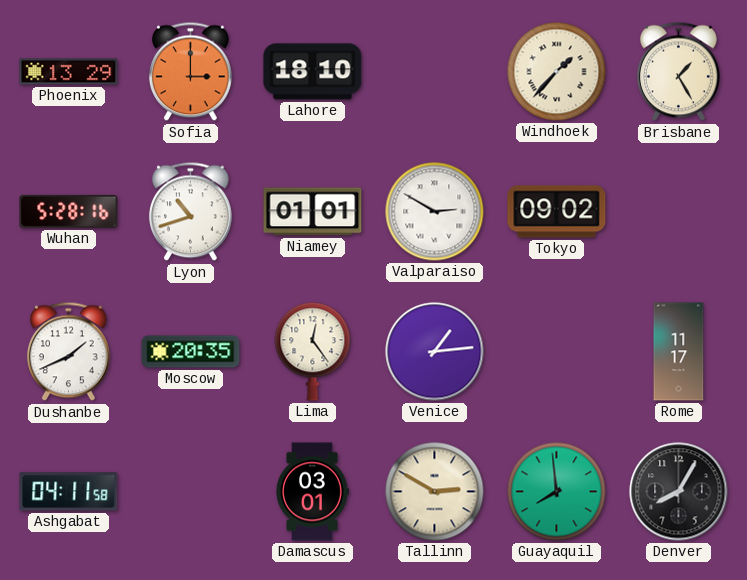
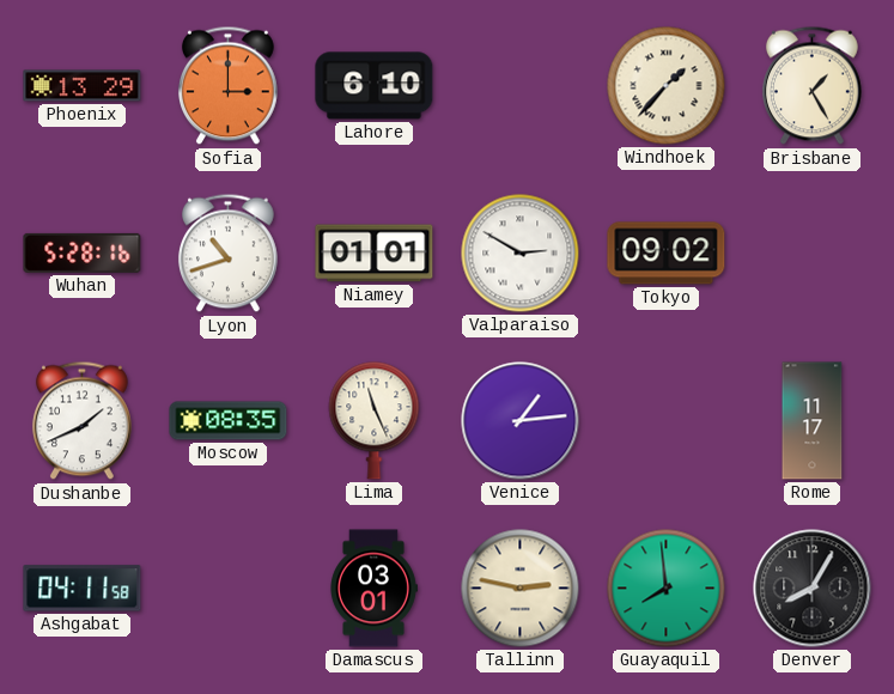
Lahore: 18:10 -> 6:10
Moscow: 20:35 -> 08:35
Lima: 12:24 -> 11:26
Tallinn: 2:50 -> 2:47
